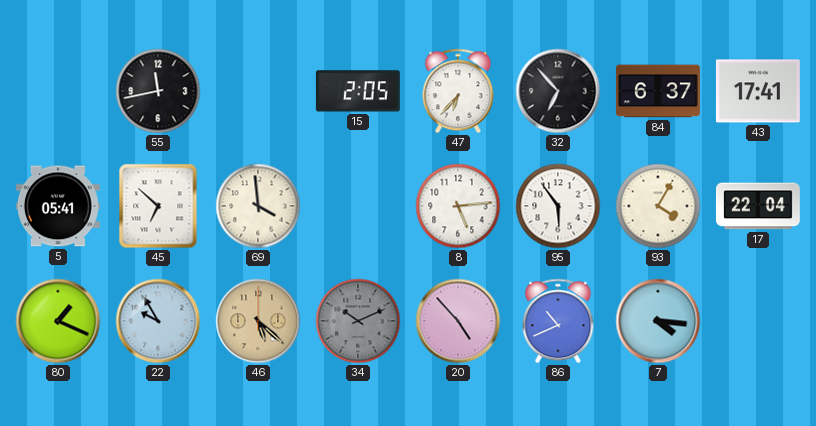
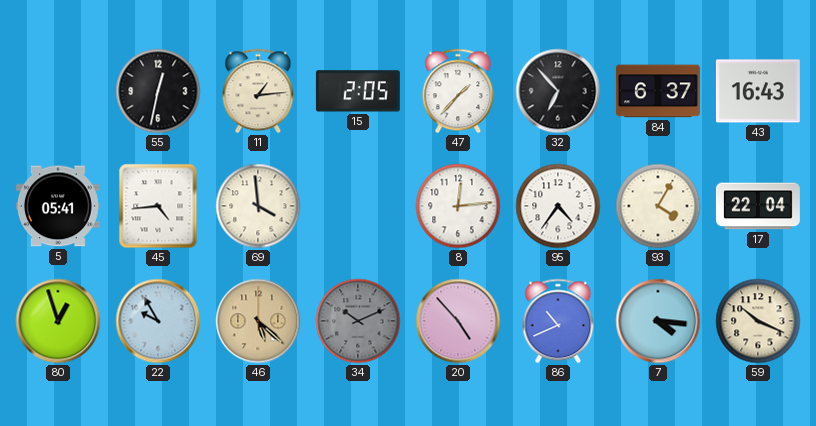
55: 11:43 -> 12:32
11: none -> 1:14
47: 6:37 -> 1:37
43: 17:41 -> 16:43
45: 6:52 -> 4:44
8: 5:14 -> 12:14
95: 5:54 -> 4:36
80: 1:19 -> 12:57
59: none -> 10:19
